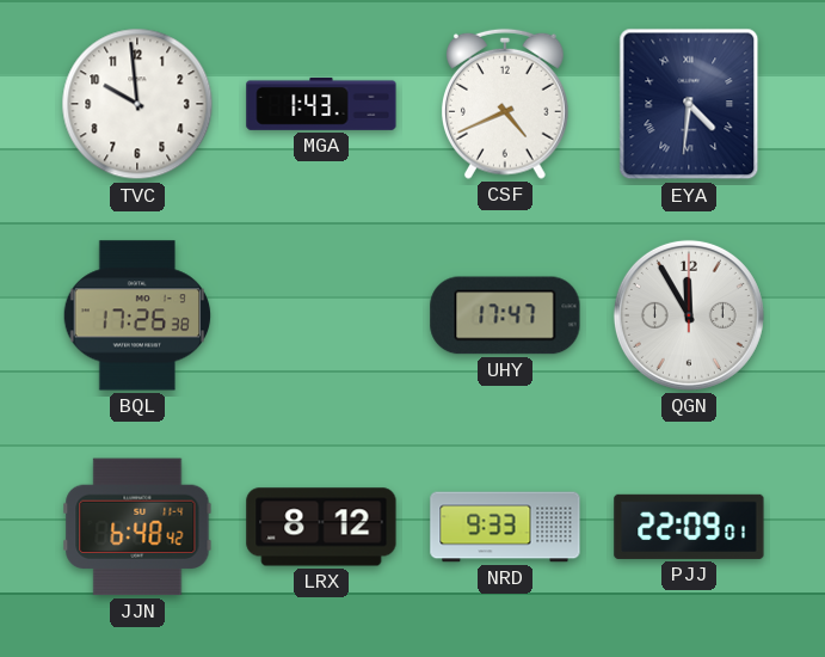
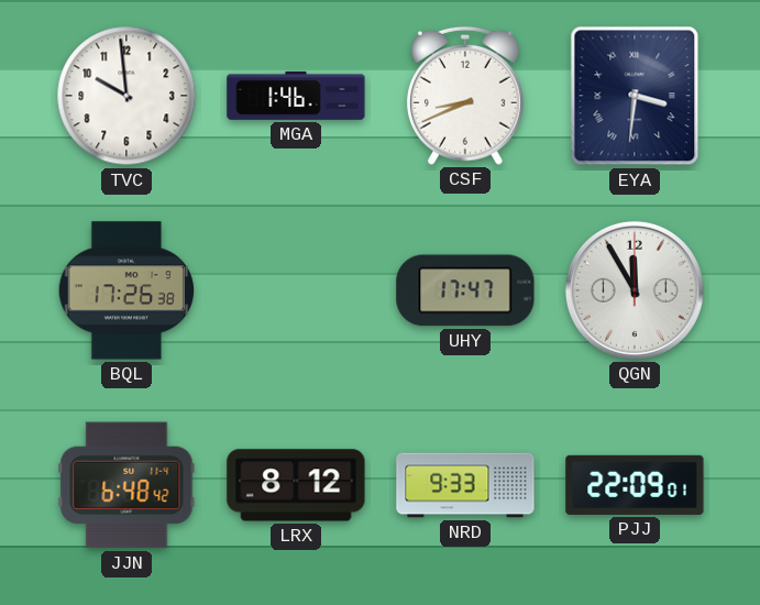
MGA: 1:43 -> 1:46
CSF: 4:41 -> 8:41
EYA: 4:31 -> 3:31
